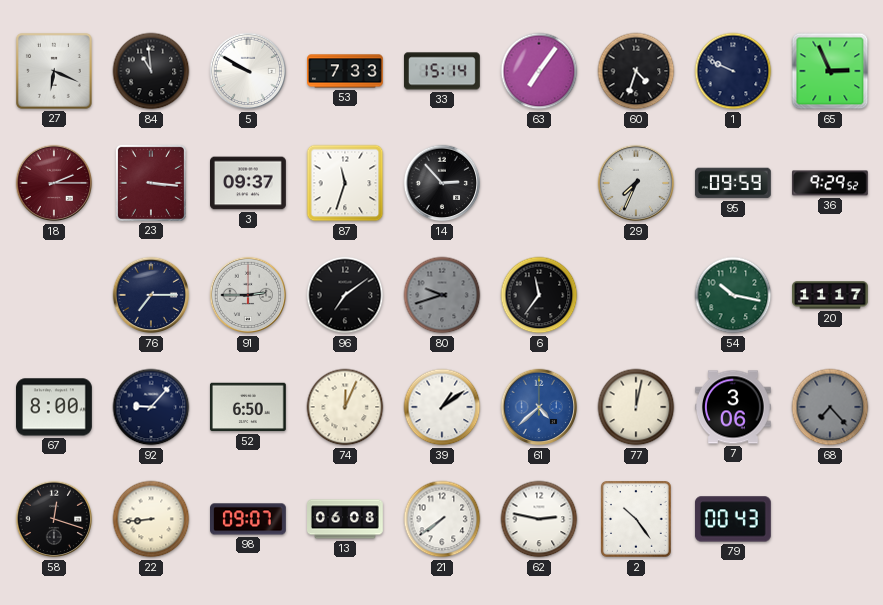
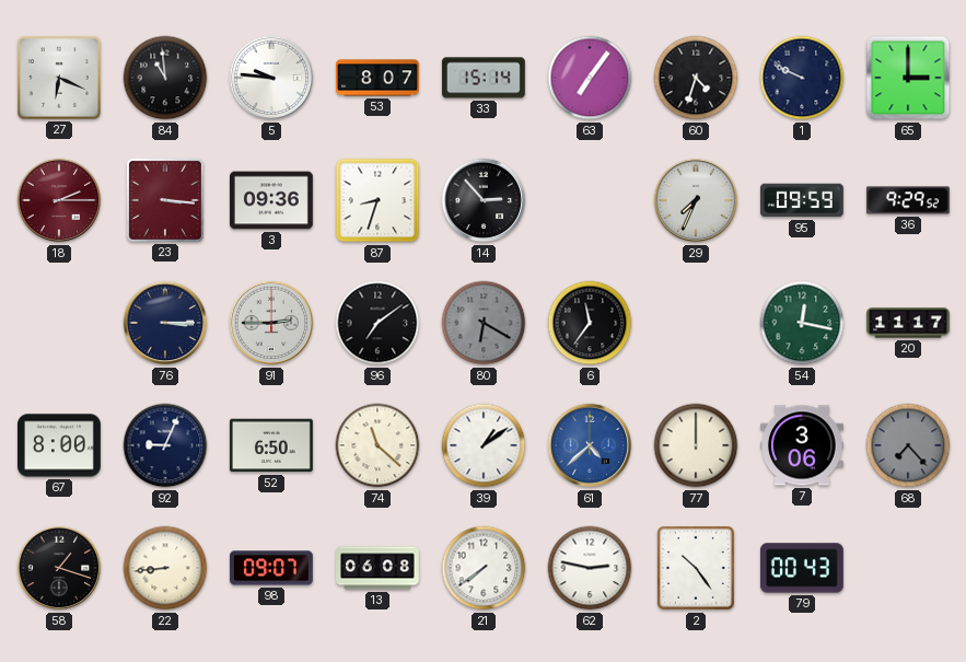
5: 9:50 -> 9:46
53: 7:33 -> 8:07
65: 2:56 -> 3:00
3: 09:37 -> 09:36
87: 11:33 -> 8:33
76: 7:15 -> 3:15
80: 9:42 -> 6:20
54: 10:17 -> 12:17
92: 9:07 -> 9:04
74: 12:04 -> 11:22
77: 12:02 -> 12:00
58: 12:18 -> 1:18
